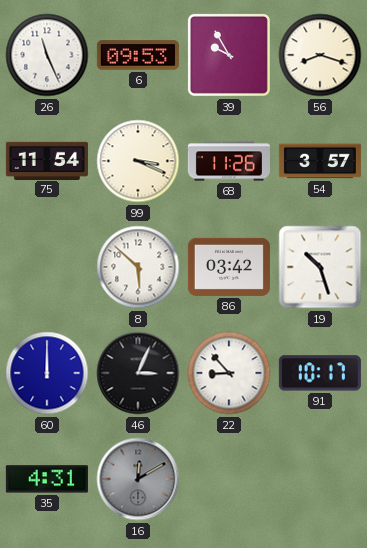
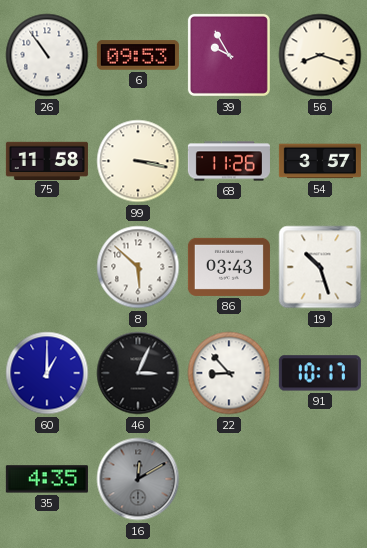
26: 11:26 -> 10:54
75: 11:54 -> 11:58
99: 3:19 -> 3:17
86: 03:42 -> 03:43
60: 12:00 -> 1:00
35: 4:31 -> 4:35
